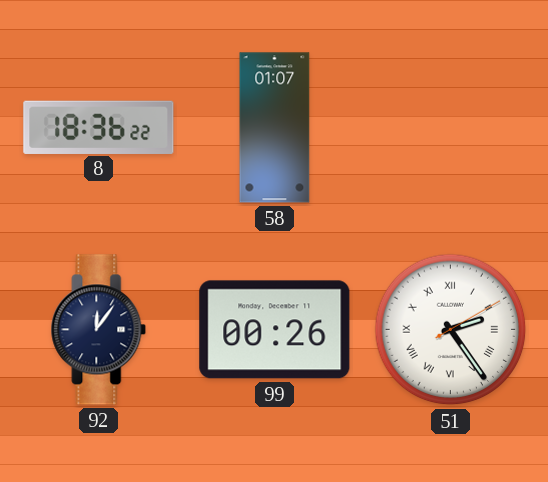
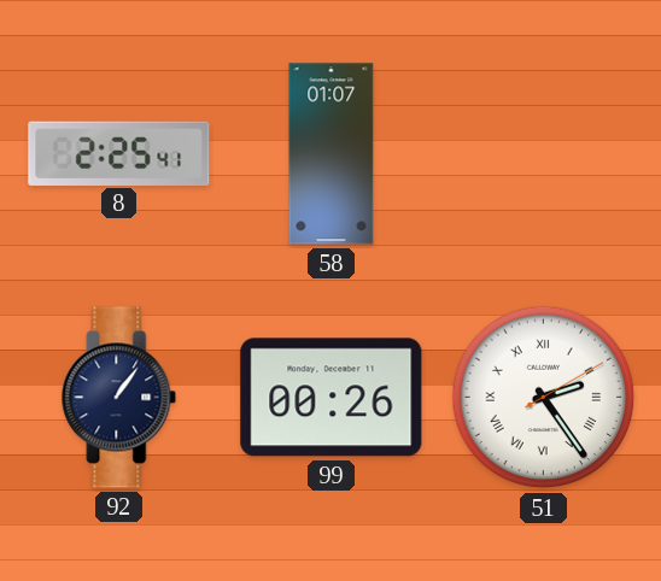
8: 18:36 -> 2:25
92: 12:06 -> 1:06
